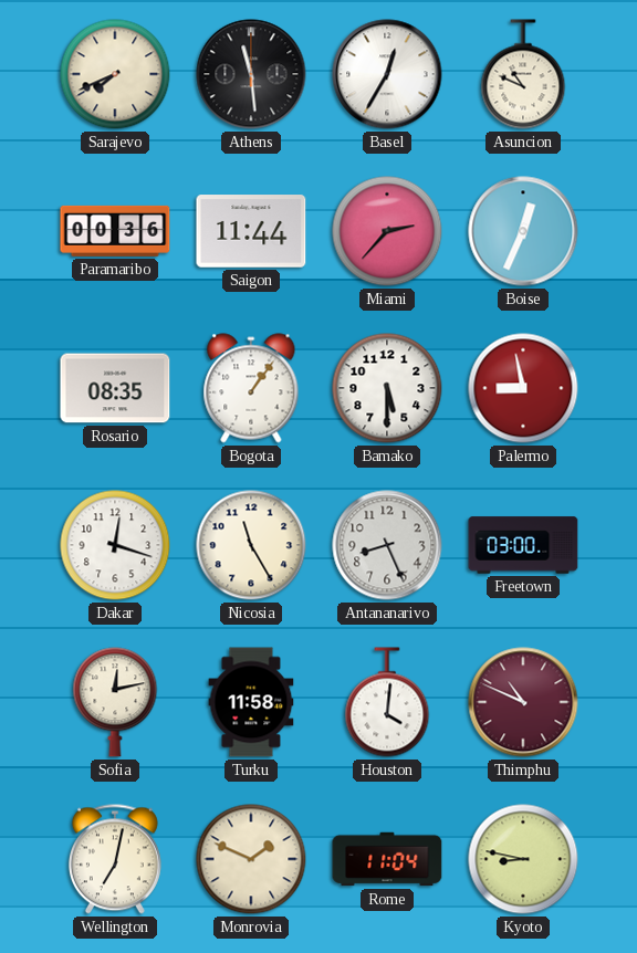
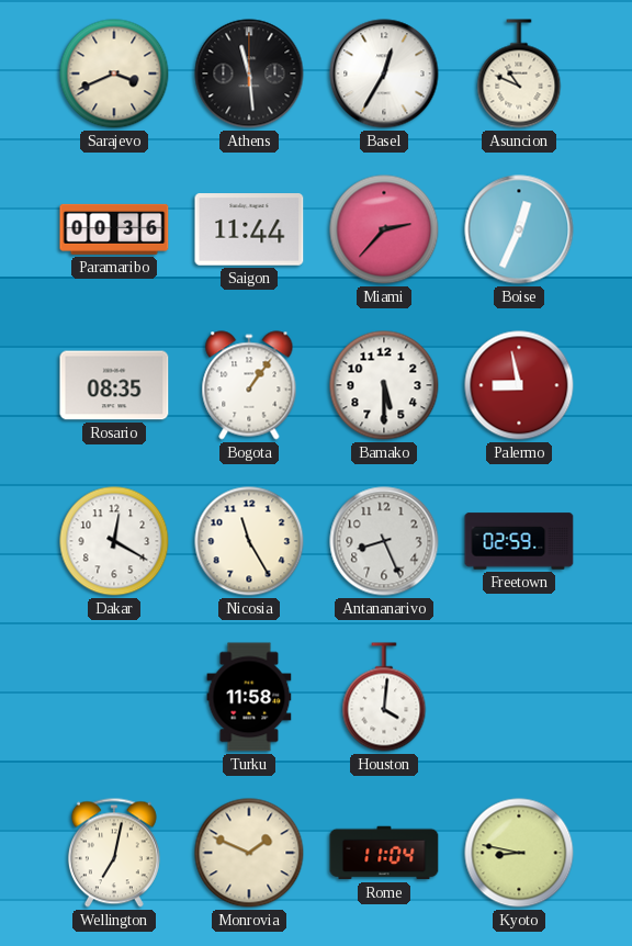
Sarajevo: 7:41 -> 3:41
Dakar: 12:18 -> 12:20
Freetown: 03:00 -> 02:59
Sofia: 12:13 -> none
Thimphu: 10:49 -> none
